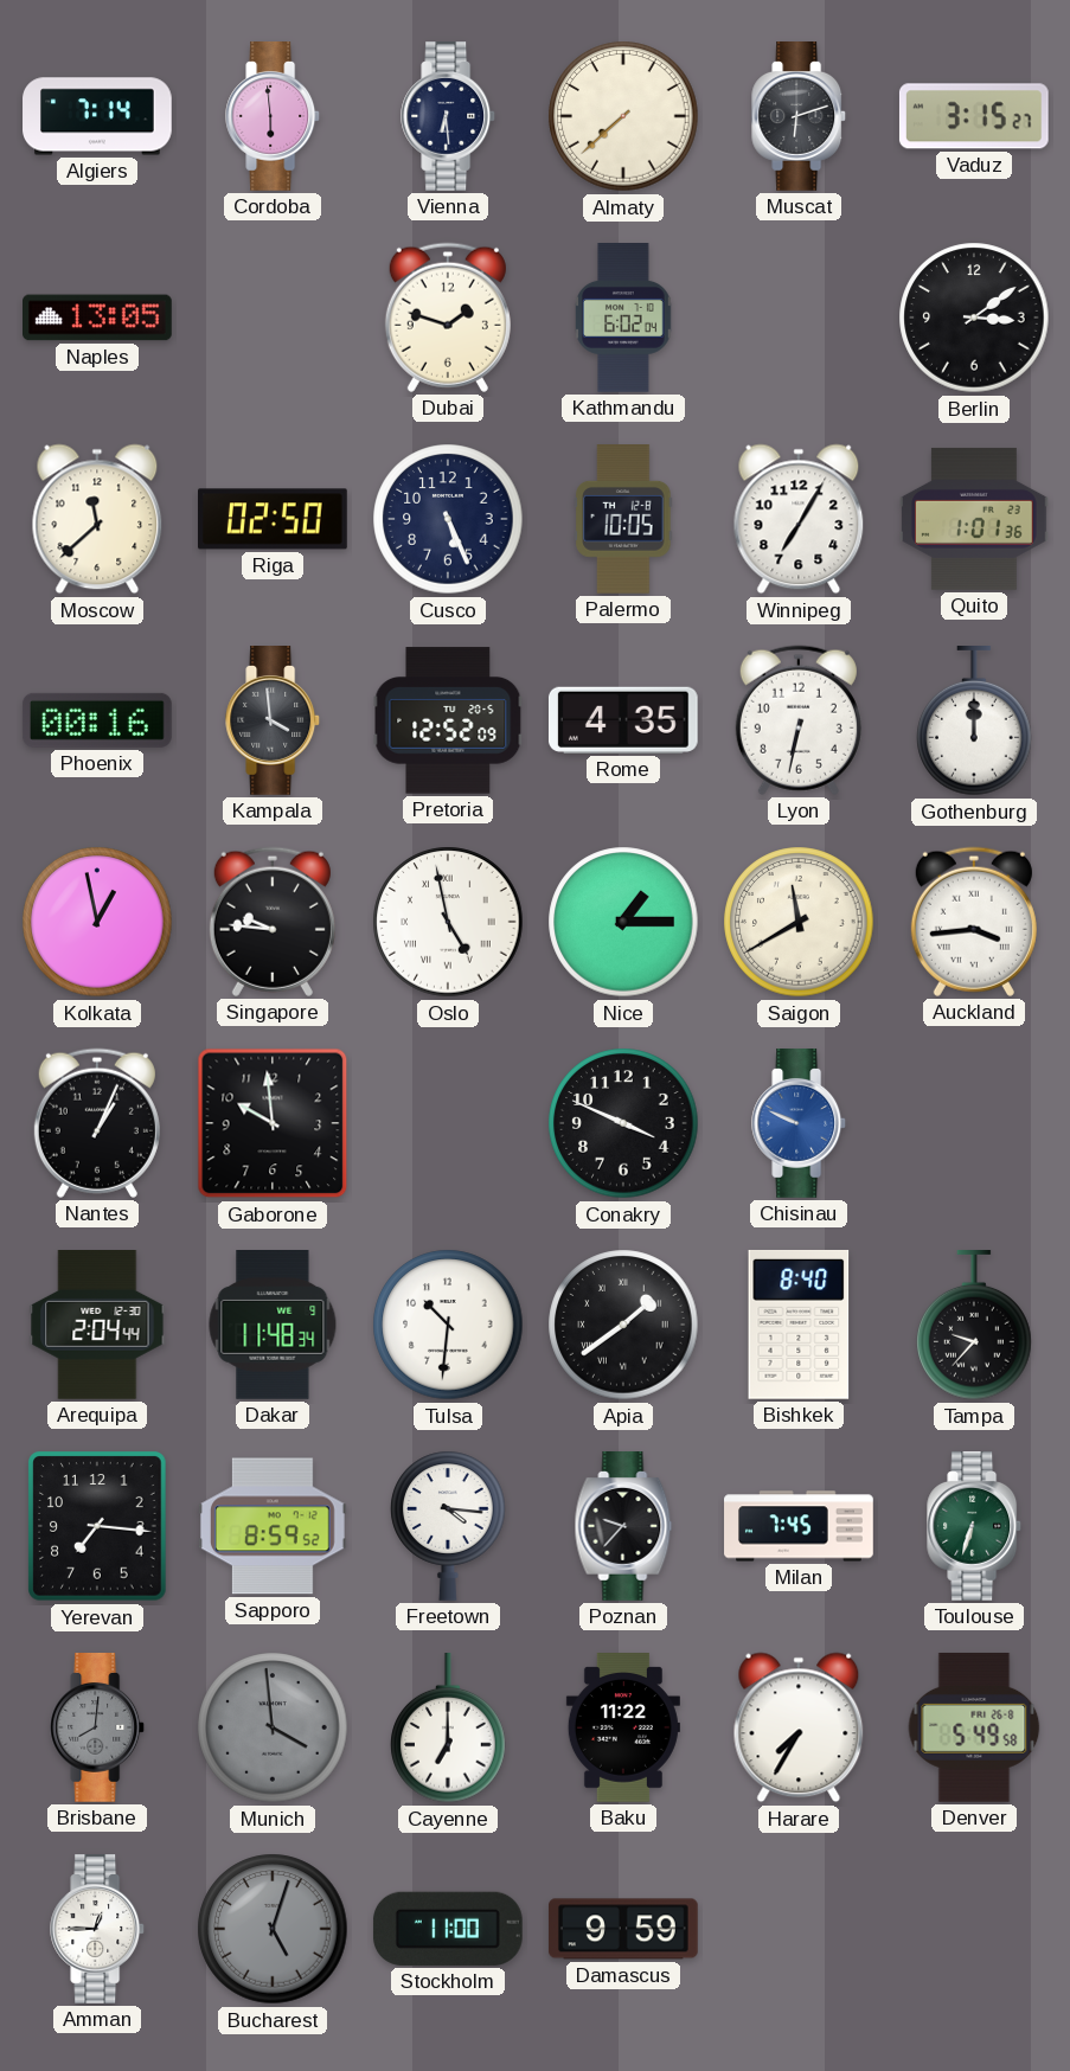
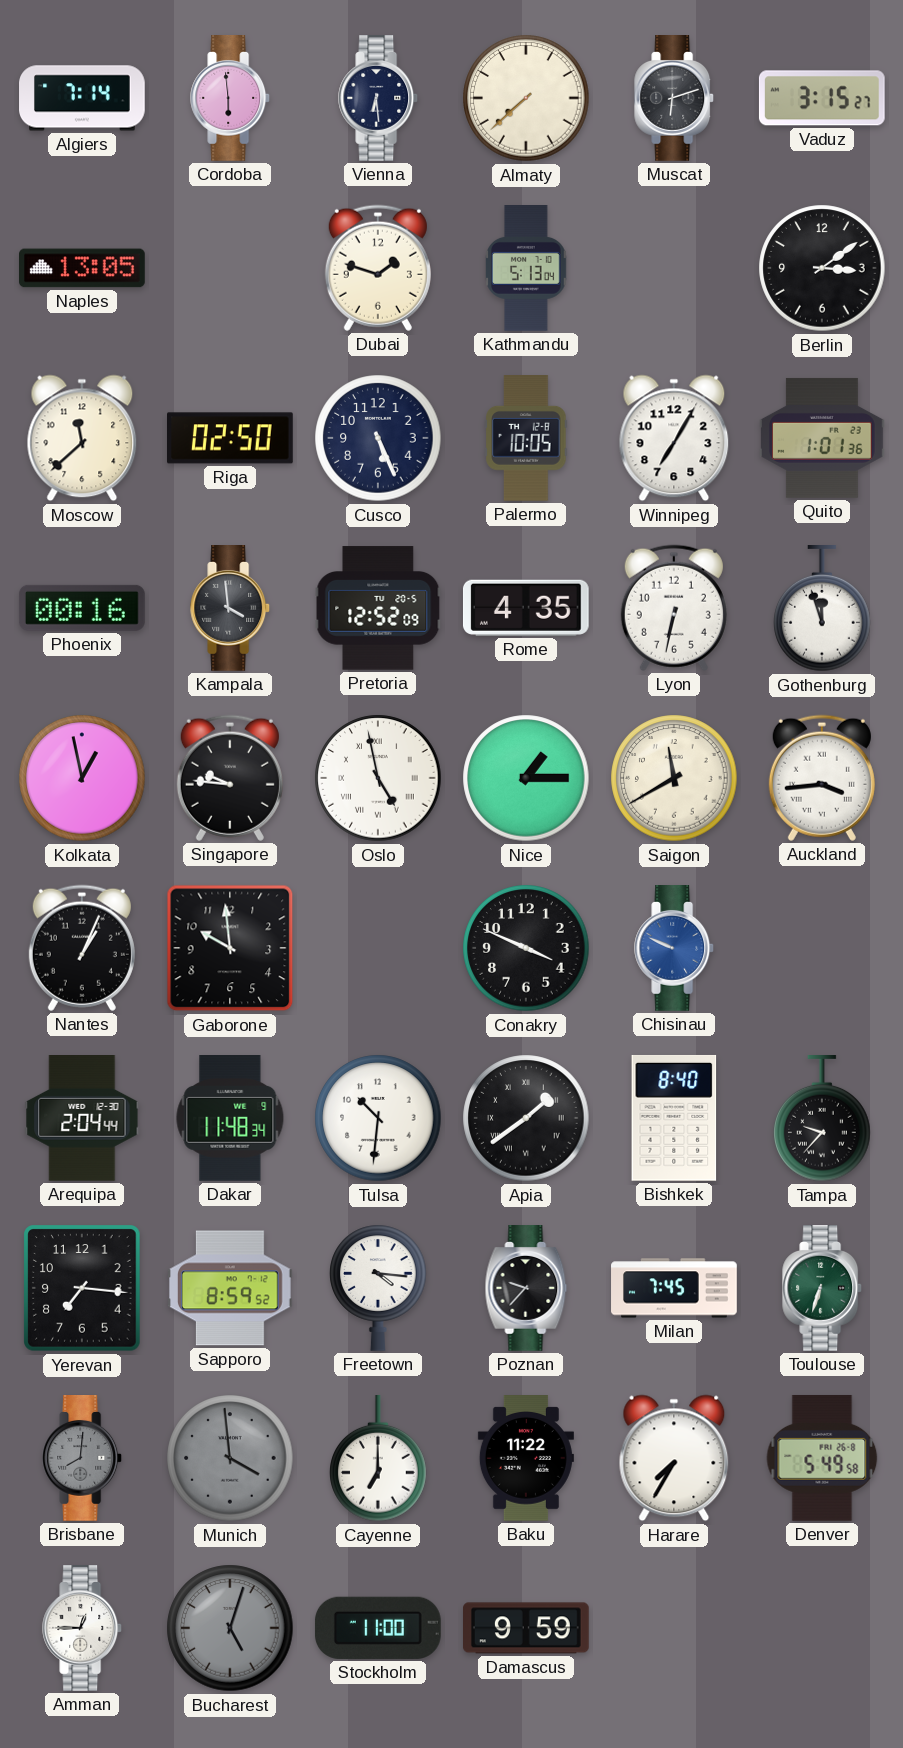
Kathmandu: 6:02 -> 5:13
Gothenburg: 12:00 -> 11:57
